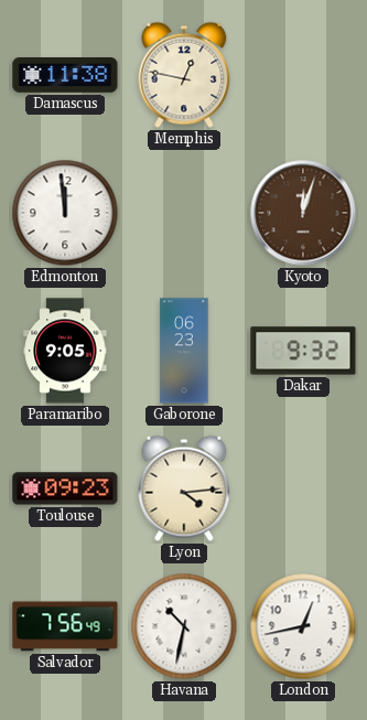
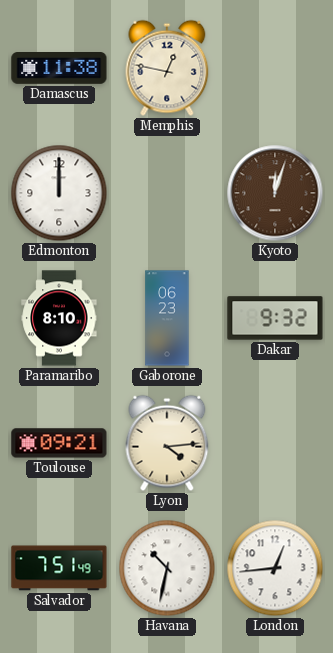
Edmonton: 11:59 -> 12:00
Paramaribo: 9:05 -> 8:10
Toulouse: 09:23 -> 09:21
Salvador: 7:56 -> 7:51
London: 12:43 -> 12:44
